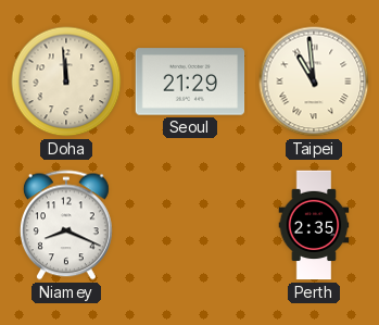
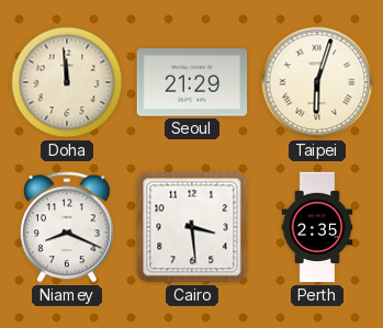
Taipei: 10:59 -> 6:03
Cairo: none -> 3:29
